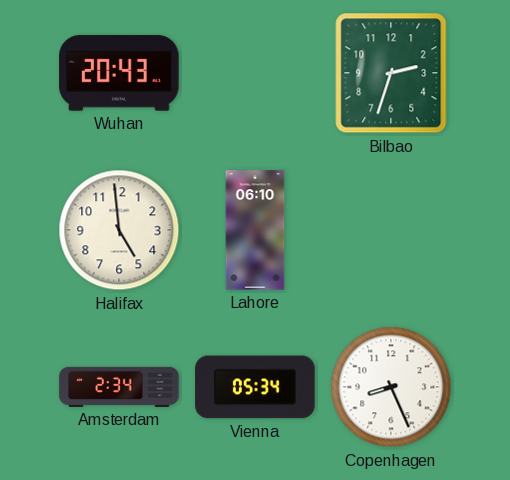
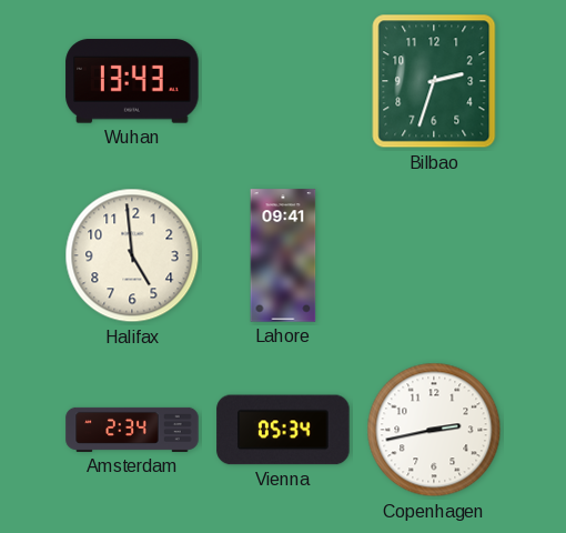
Wuhan: 20:43 -> 13:43
Lahore: 06:10 -> 09:41
Copenhagen: 8:26 -> 2:43
